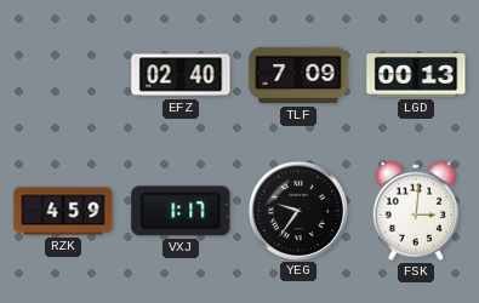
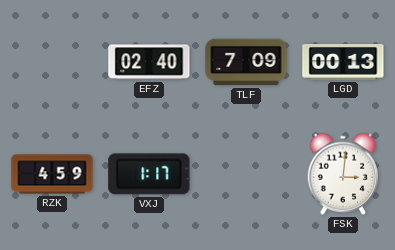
YEG: 9:36 -> none
